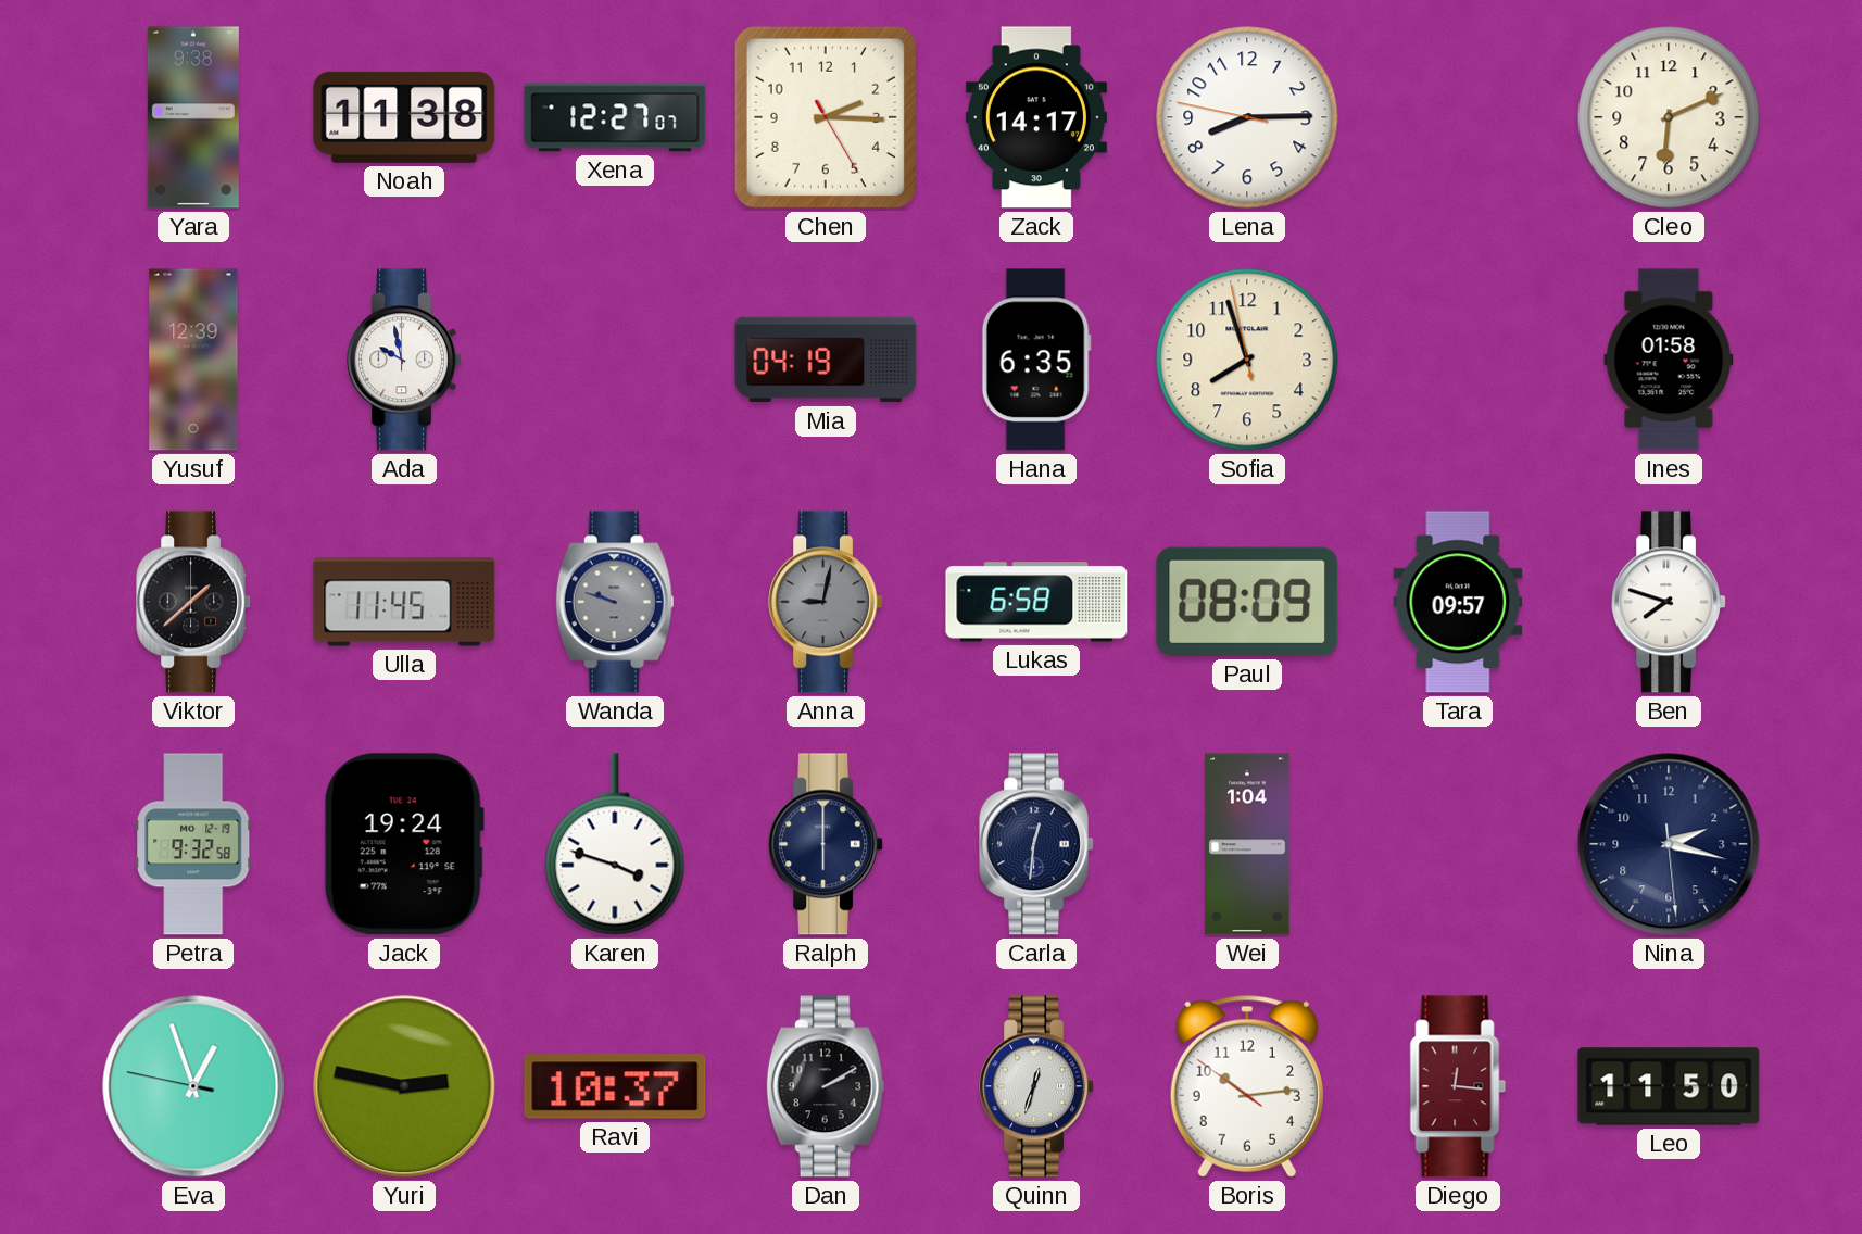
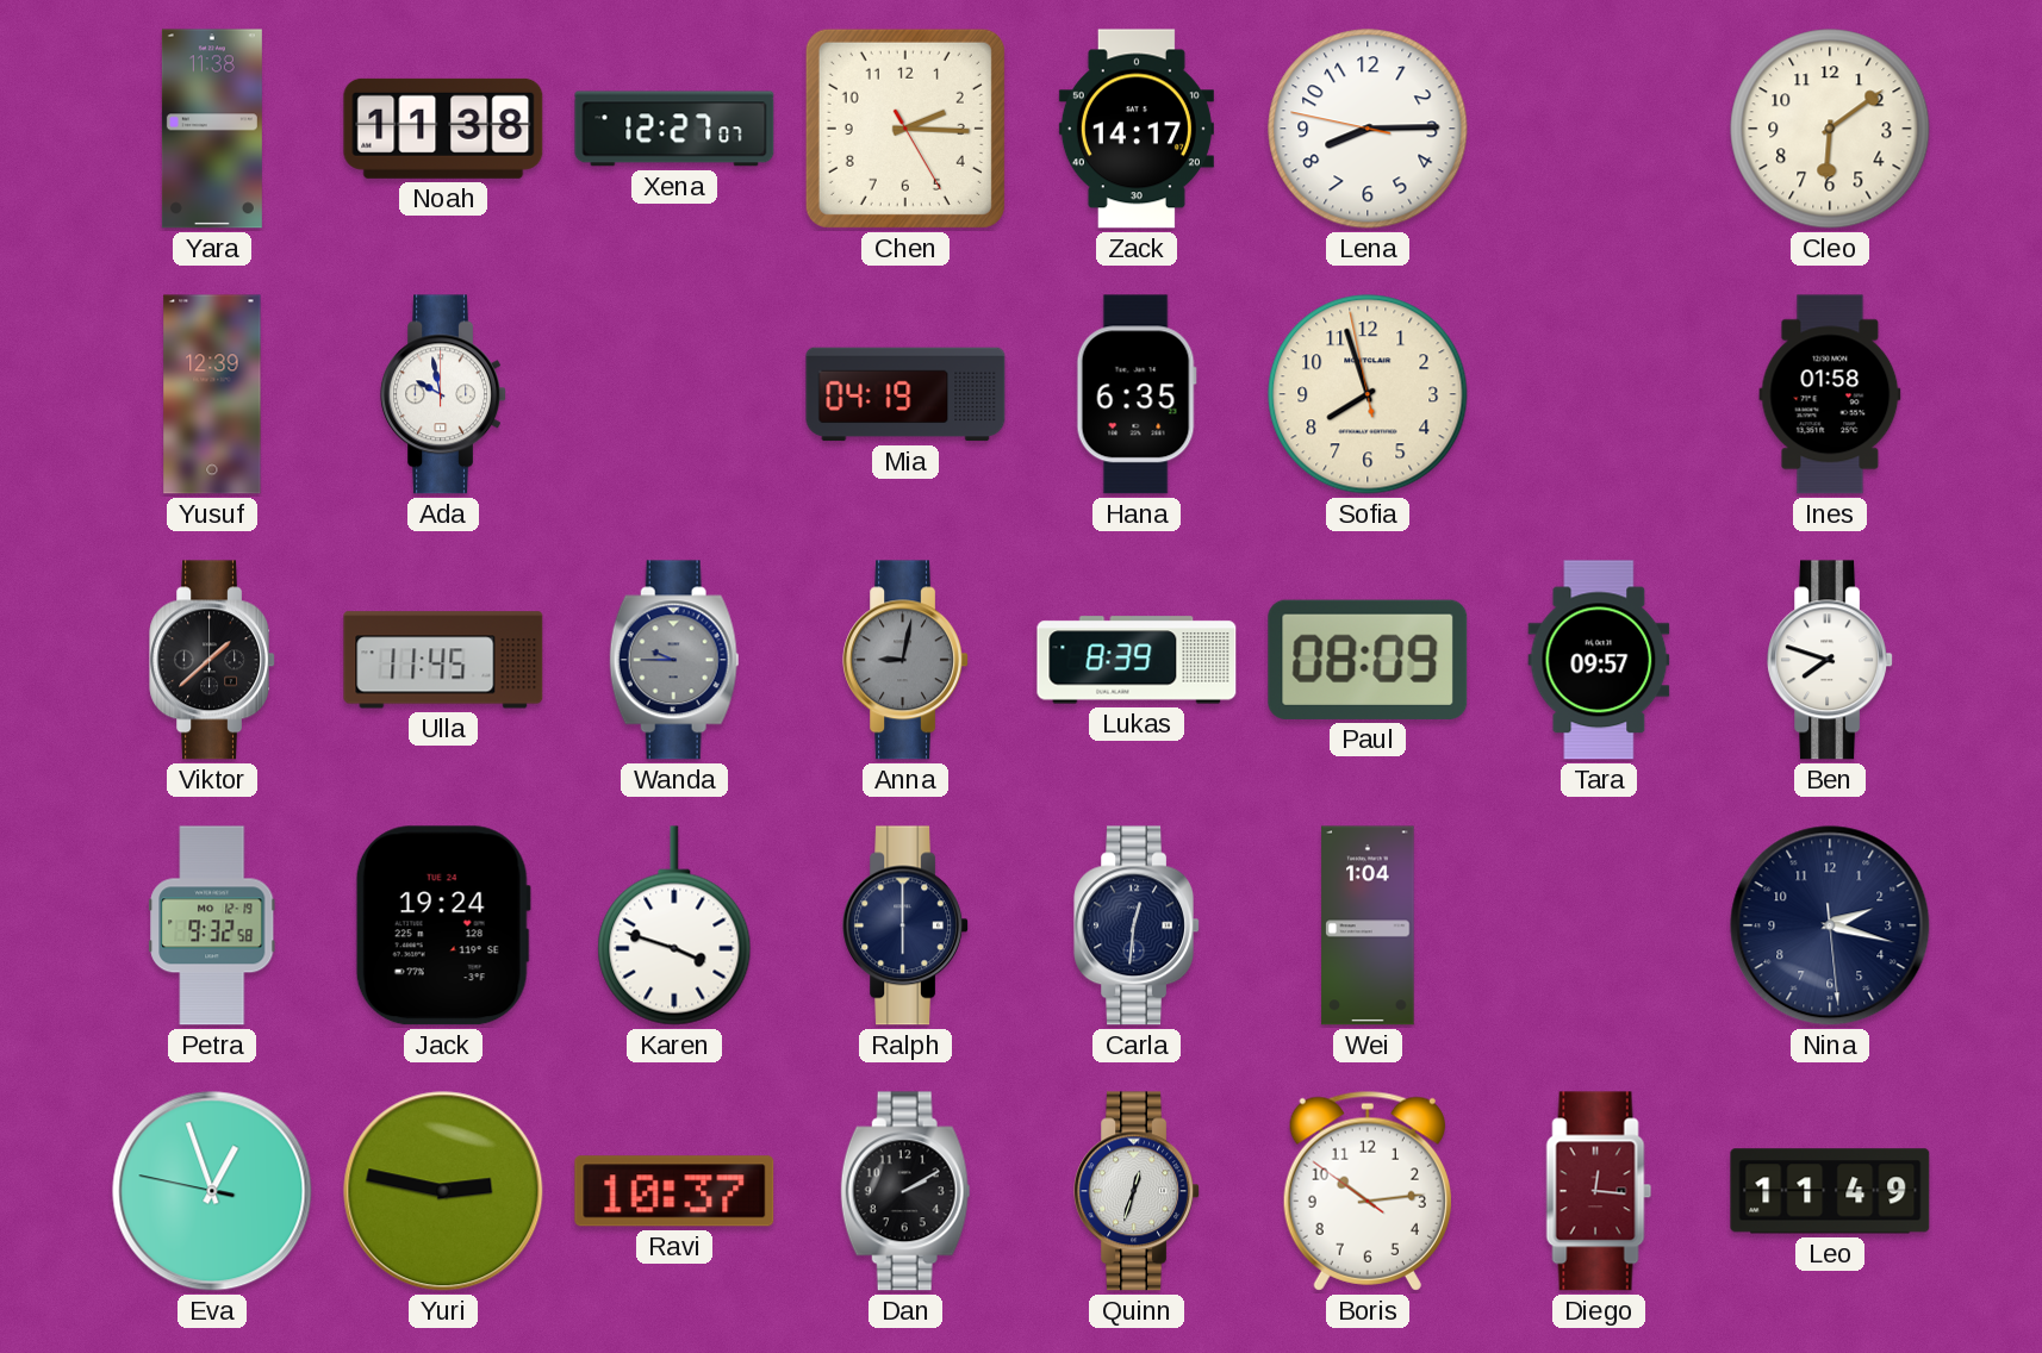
Yara: 9:38 -> 11:38
Cleo: 6:11 -> 6:09
Wanda: 9:48 -> 9:45
Lukas: 6:58 -> 8:39
Leo: 11:50 -> 11:49
